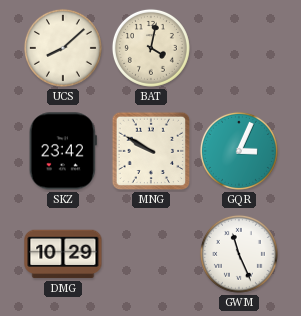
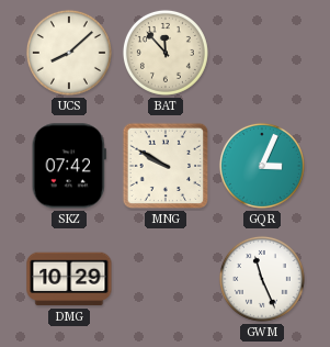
BAT: 4:02 -> 11:53
SKZ: 23:42 -> 07:42
